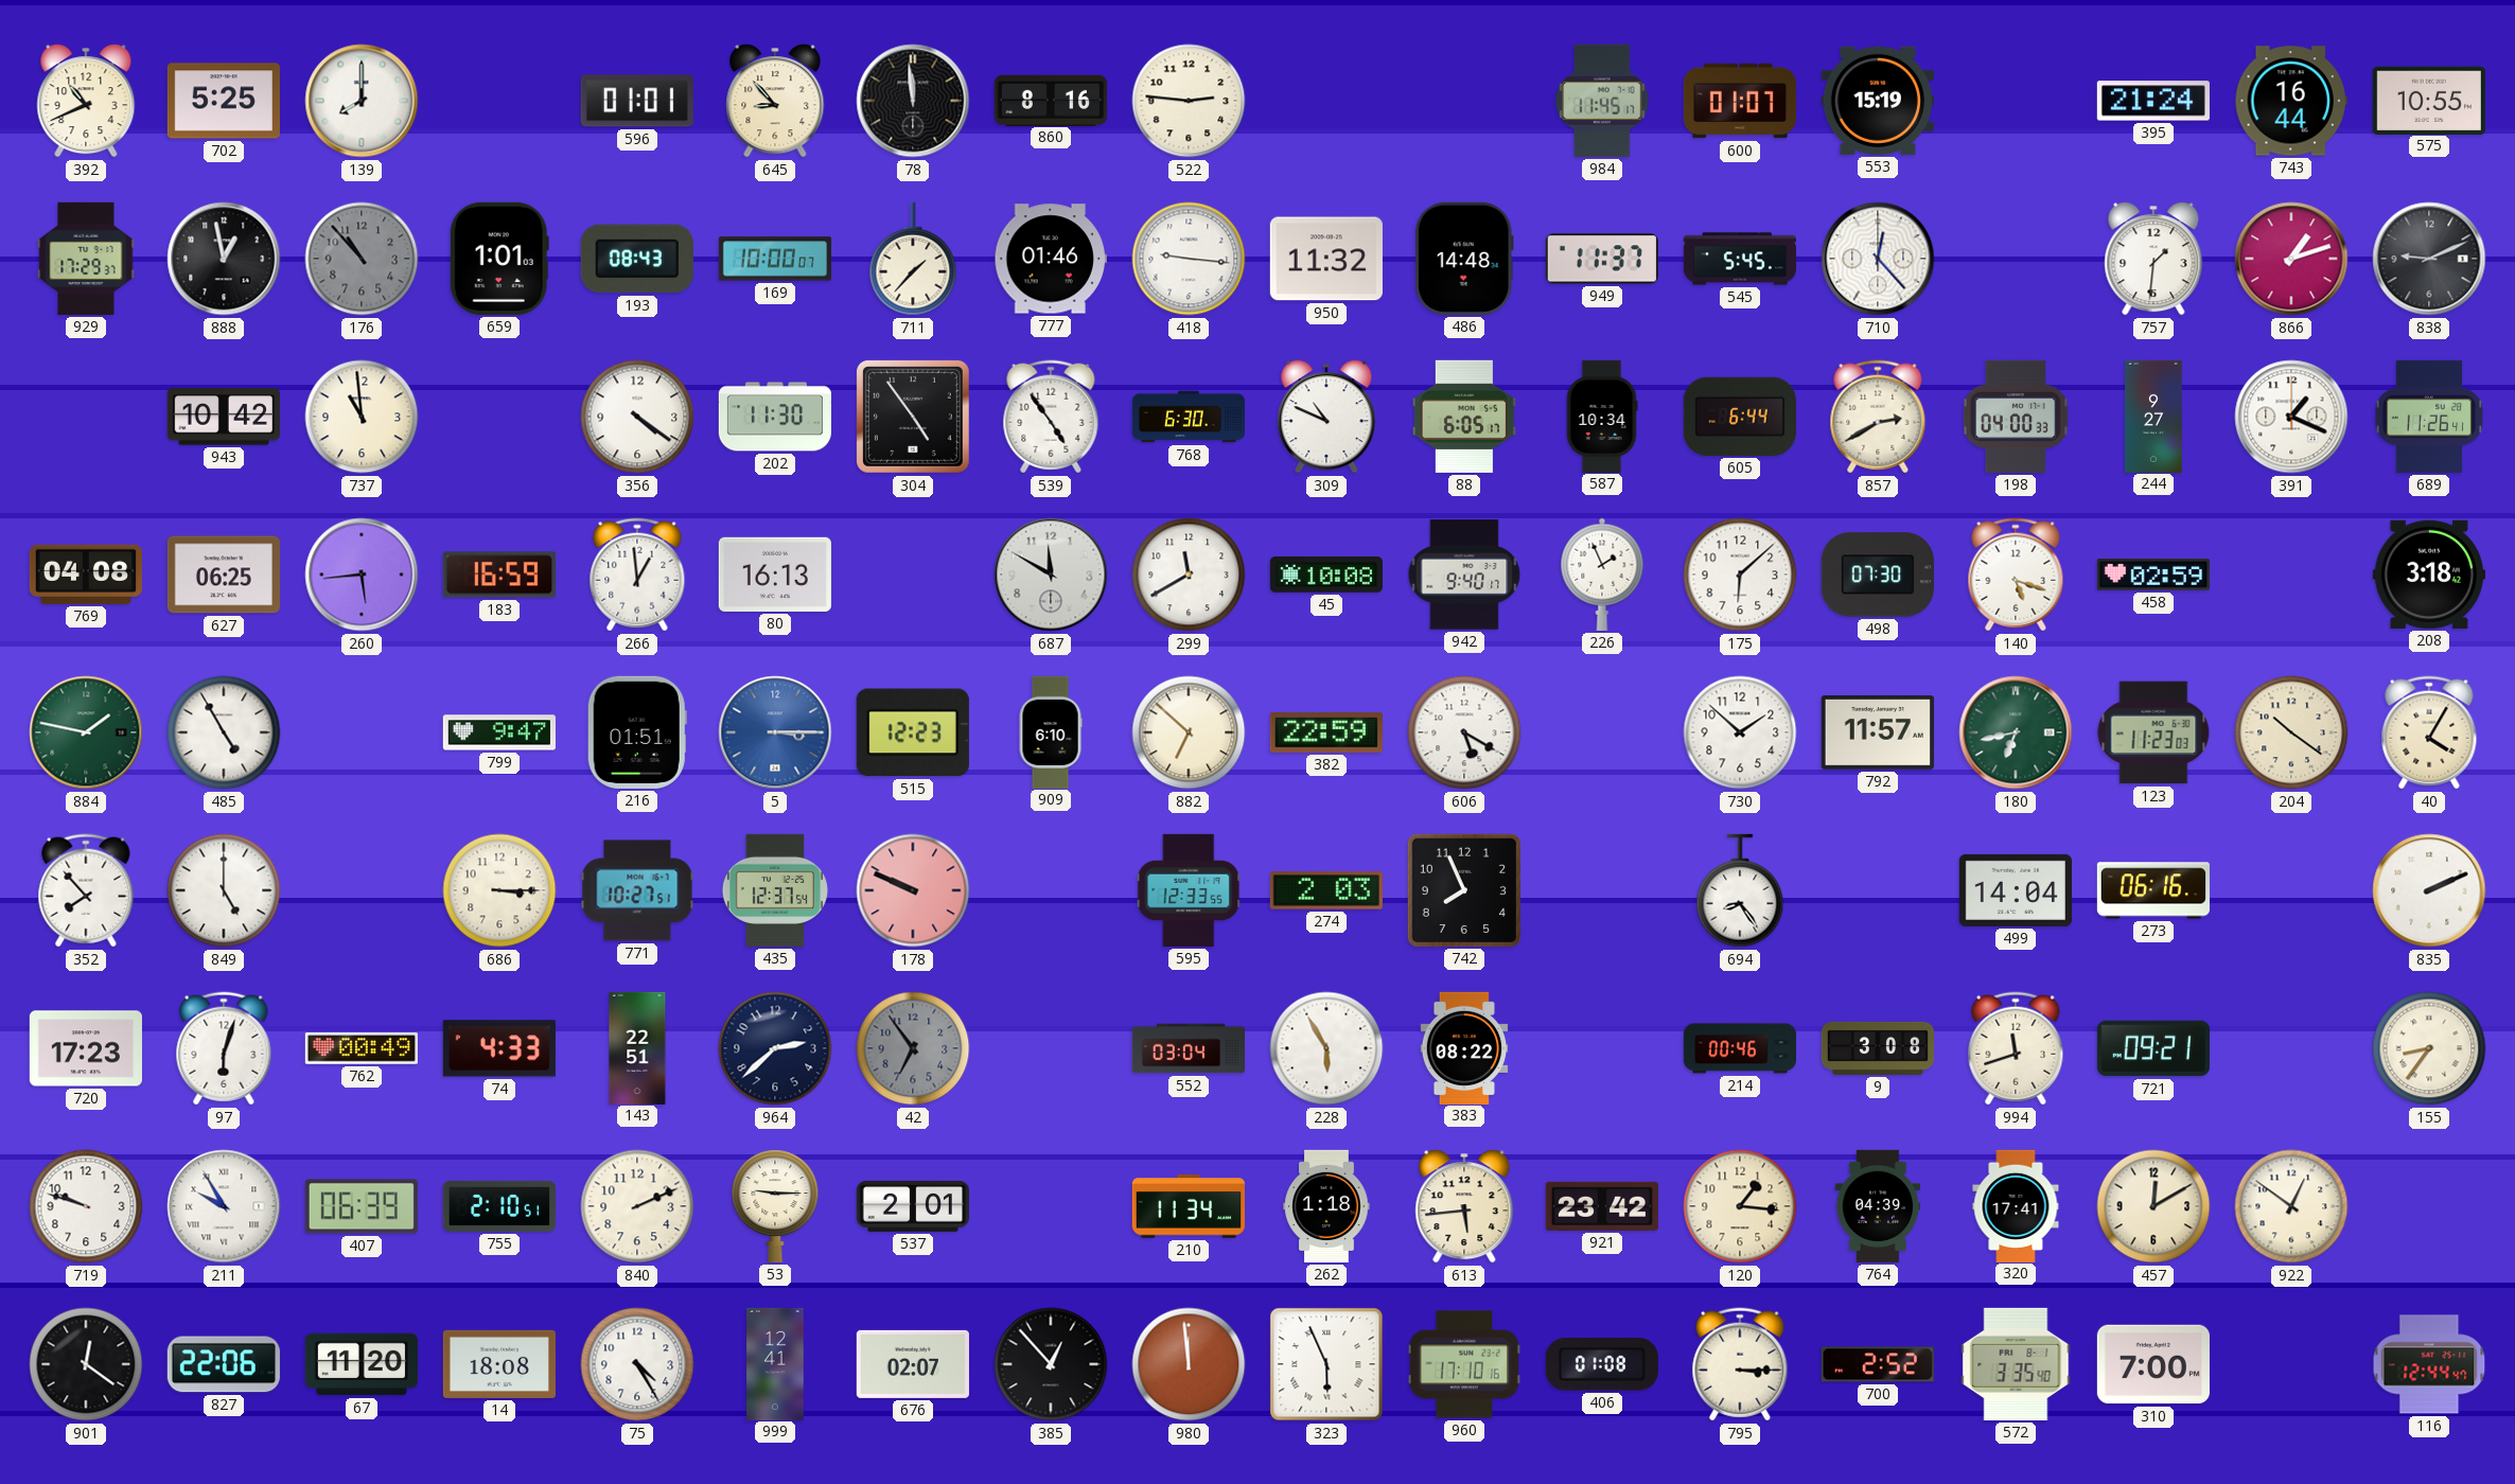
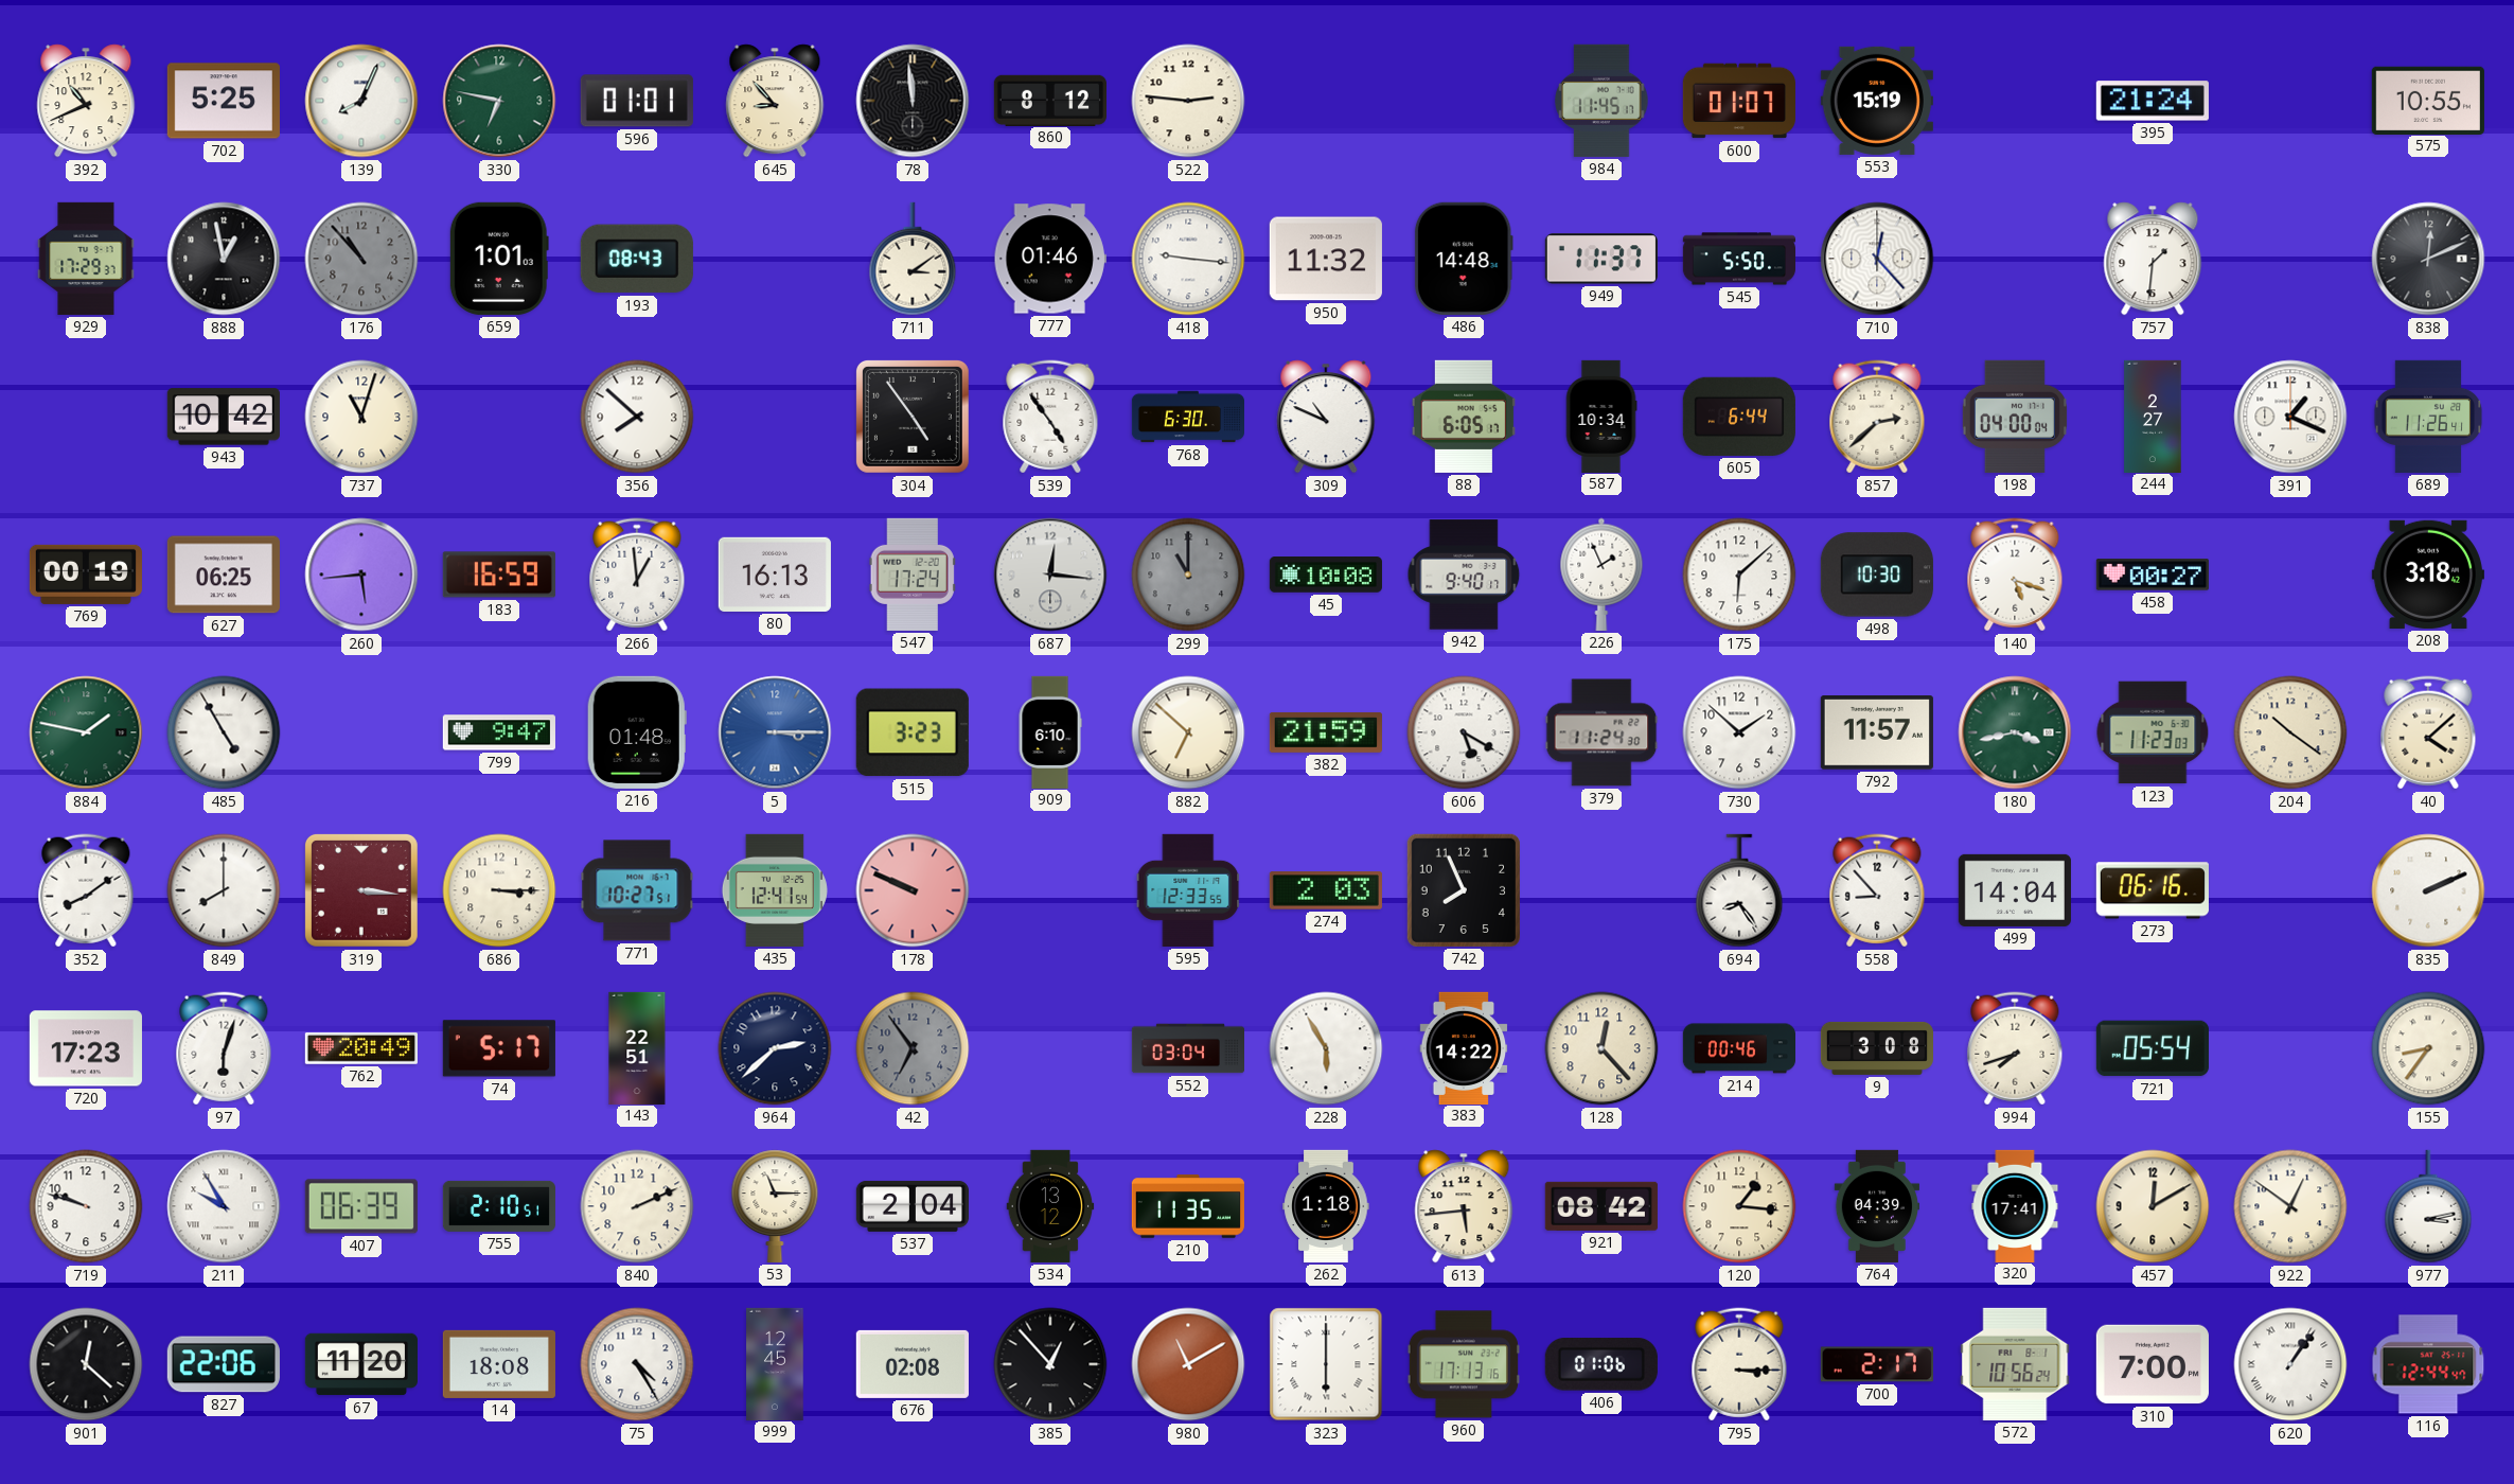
139: 8:00 -> 8:04
330: none -> 6:47
860: 8:16 -> 8:12
743: 16:44 -> none
169: 10:00 -> none
711: 1:37 -> 3:09
545: 5:45 -> 5:50
866: 1:12 -> none
838: 9:11 -> 12:11
737: 10:59 -> 11:03
356: 4:21 -> 7:52
202: 11:30 -> none
857: 2:40 -> 2:38
198: 04:00:33 -> 04:00:04
244: 9:27 -> 2:27
769: 04:08 -> 00:19
547: none -> 17:24
687: 11:50 -> 12:16
299: 11:40 -> 11:00
299 dial: white -> grey
498: 07:30 -> 10:30
458: 02:59 -> 00:27
216: 01:51 -> 01:48
515: 12:23 -> 3:23
382: 22:59 -> 21:59
379: none -> 11:24
180: 6:43 -> 3:43
40: 4:05 -> 4:08
352: 7:53 -> 8:09
849: 5:00 -> 8:00
319: none -> 3:16
435: 12:37 -> 12:41
558: none -> 8:53
762: 00:49 -> 20:49
74: 4:33 -> 5:17
383: 08:22 -> 14:22
128: none -> 12:23
994: 11:42 -> 7:42
721: 09:21 -> 05:54
53: 9:15 -> 11:15
537: 2:01 -> 2:04
534: none -> 13:12
210: 11:34 -> 11:35
921: 23:42 -> 08:42
977: none -> 3:13
901: 12:21 -> 12:22
999: 12:41 -> 12:45
676: 02:07 -> 02:08
980: 11:59 -> 11:10
323: 5:56 -> 6:00
960: 17:10 -> 17:13
406: 01:08 -> 01:06
700: 2:52 -> 2:17
572: 3:35 -> 10:56
620: none -> 1:06
